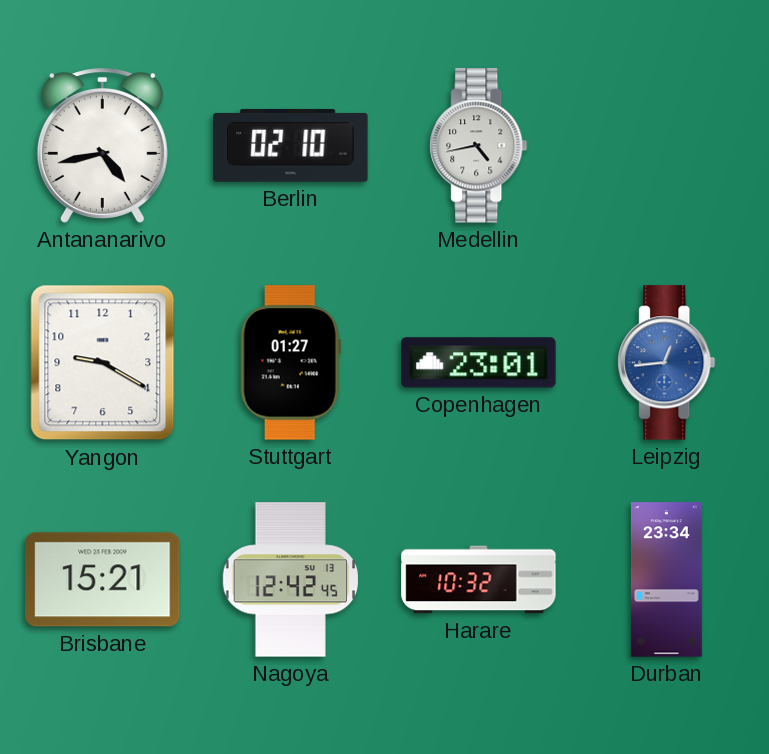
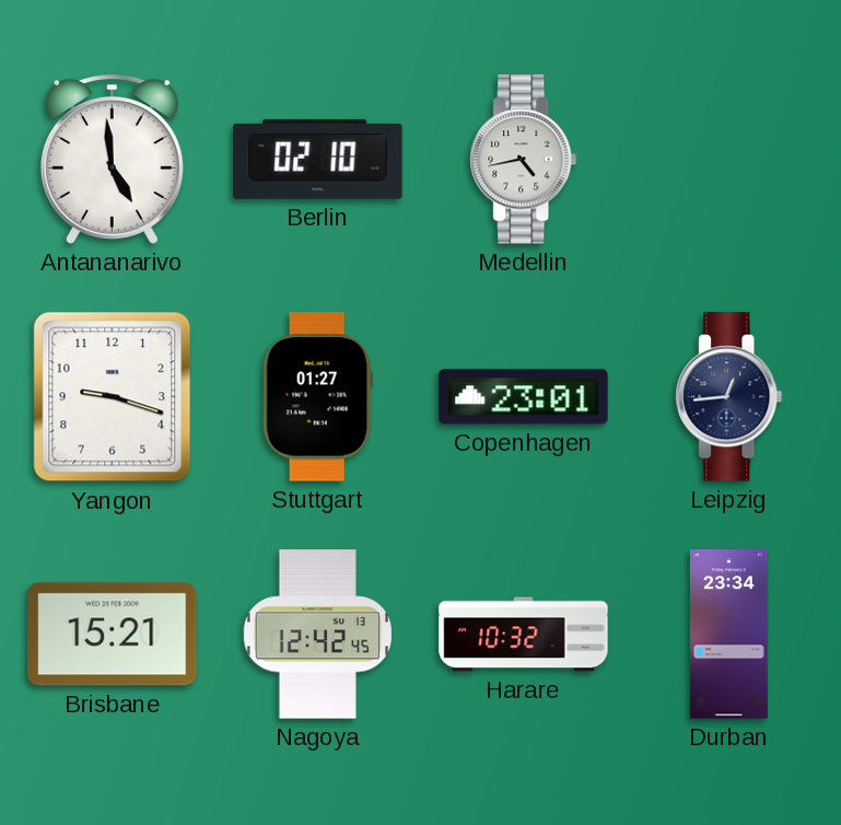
Antananarivo: 4:43 -> 4:59
Yangon: 9:20 -> 9:18
Leipzig dial: blue -> navy
